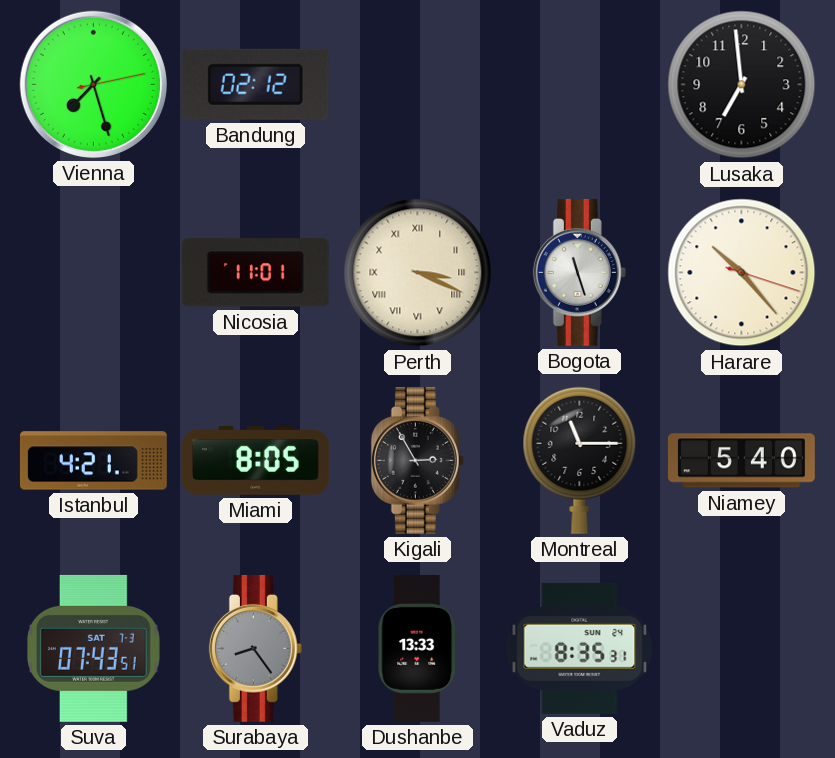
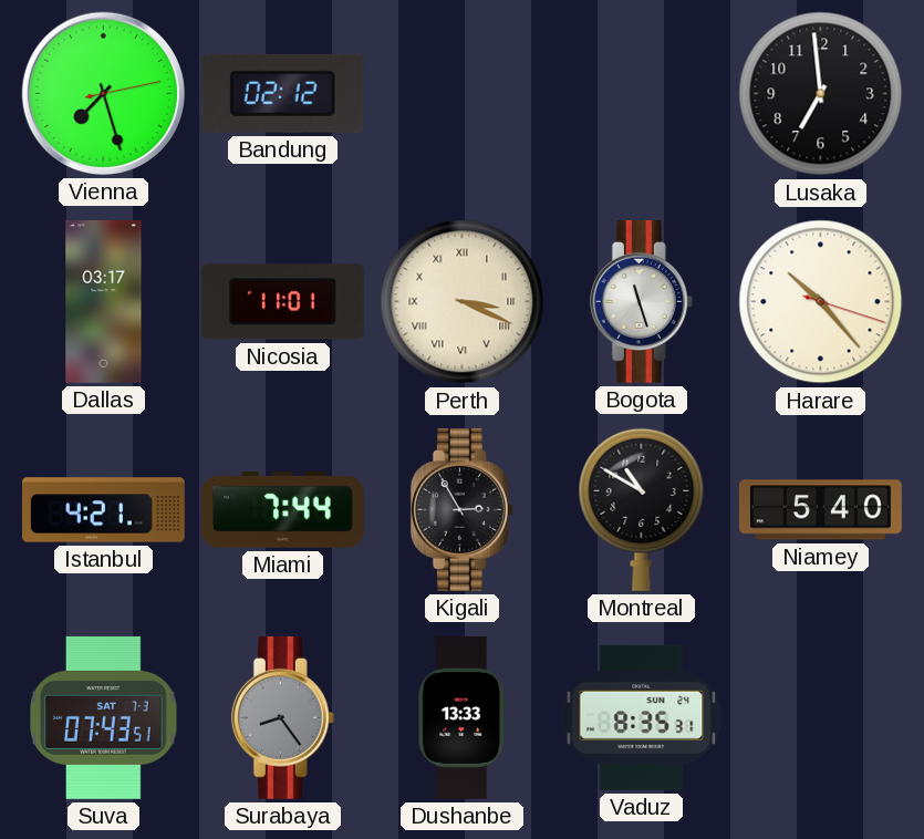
Dallas: none -> 03:17
Miami: 8:05 -> 7:44
Montreal: 11:15 -> 10:50
